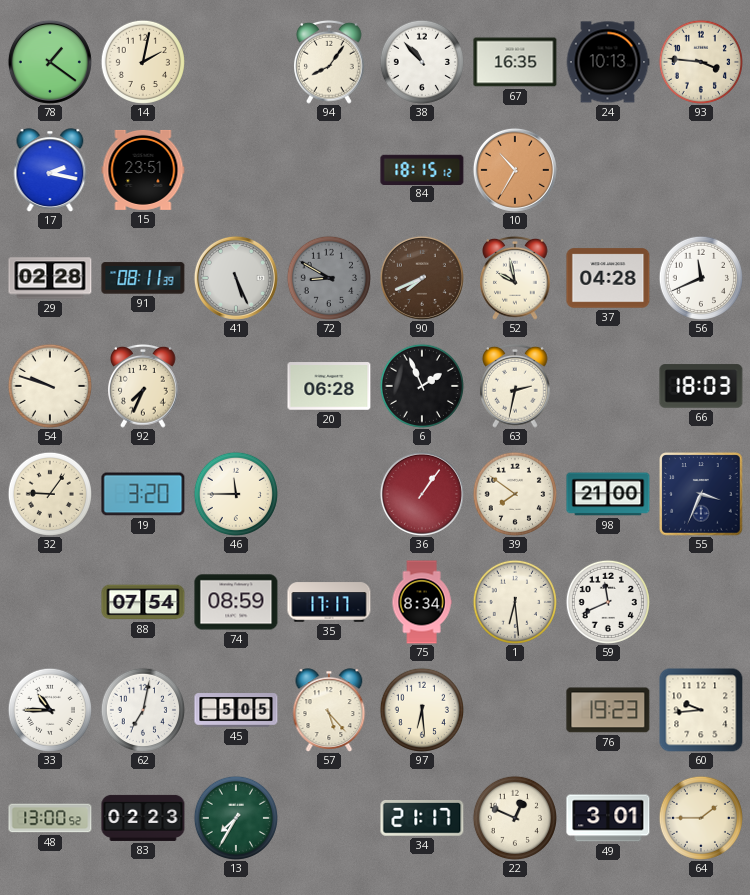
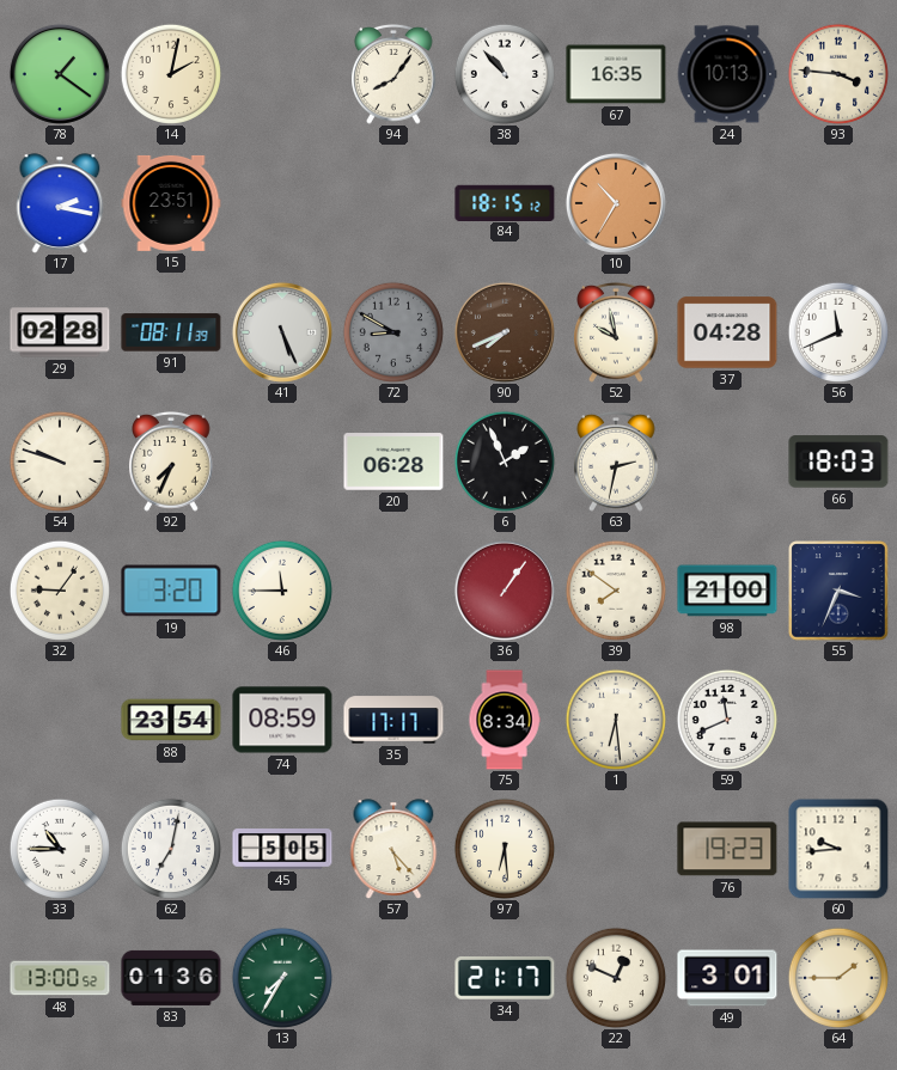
88: 07:54 -> 23:54
83: 02:23 -> 01:36
